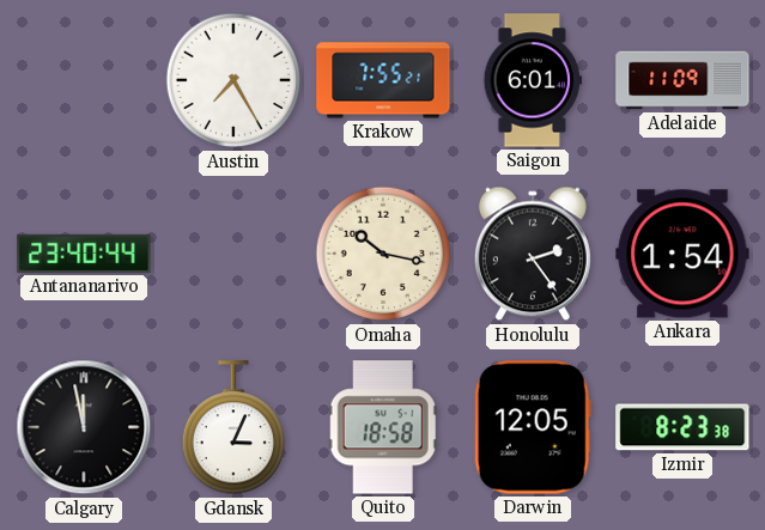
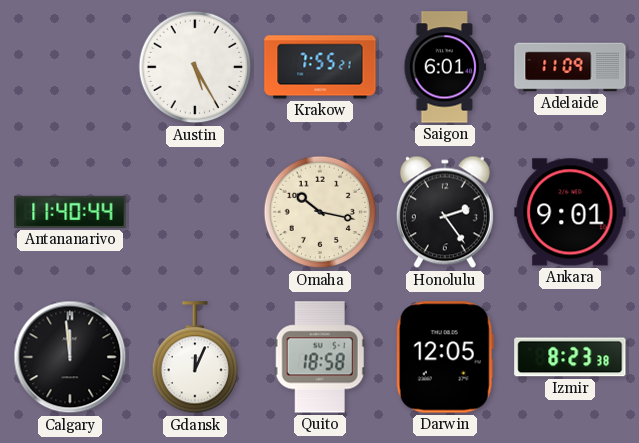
Austin: 7:25 -> 5:25
Antananarivo: 23:40 -> 11:40
Ankara: 1:54 -> 9:01
Calgary: 11:58 -> 11:59
Gdansk: 3:04 -> 12:04
